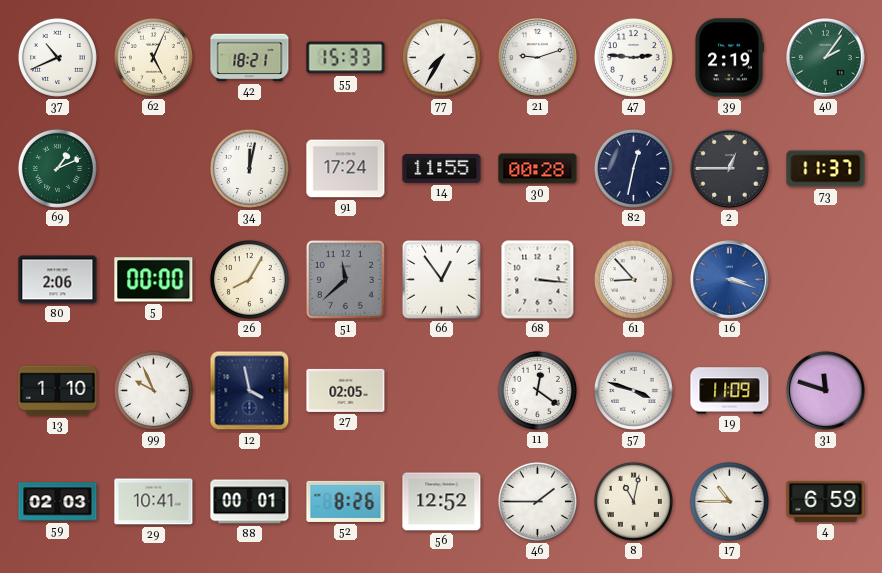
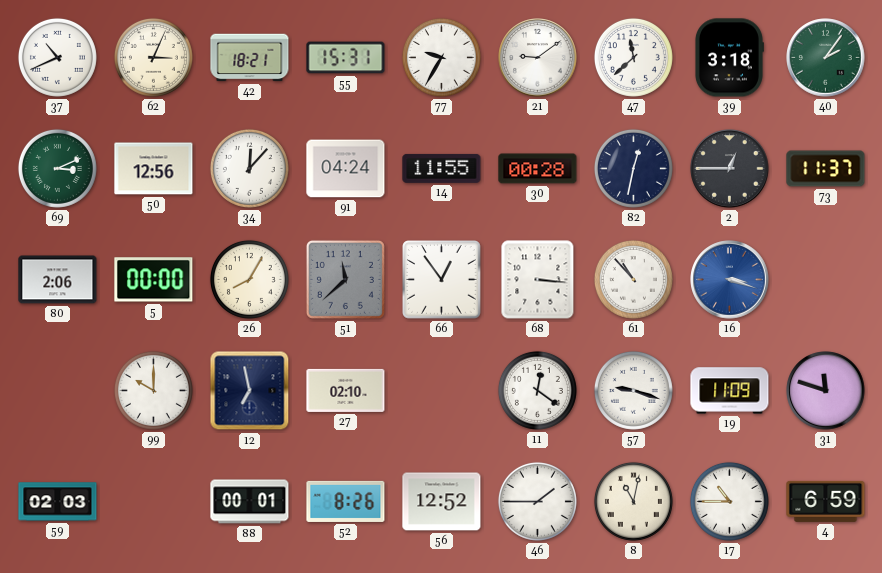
62: 5:04 -> 3:04
55: 15:33 -> 15:31
77: 7:35 -> 9:35
21: 9:12 -> 9:09
47: 2:46 -> 11:38
39: 2:19 -> 3:18
69: 1:11 -> 3:11
50: none -> 12:56
34: 12:02 -> 12:07
91: 17:24 -> 04:24
61: 8:53 -> 10:53
13: 1:10 -> none
99: 9:56 -> 10:00
12: 3:58 -> 6:58
27: 02:05 -> 02:10
57: 3:48 -> 9:18
29: 10:41 -> none
